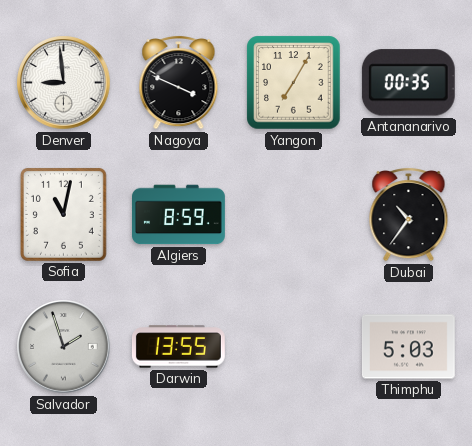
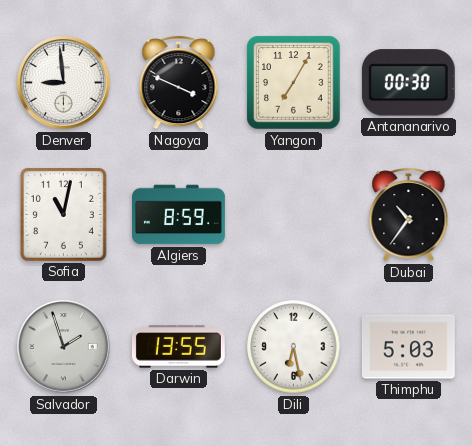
Antananarivo: 00:35 -> 00:30
Dili: none -> 6:28
